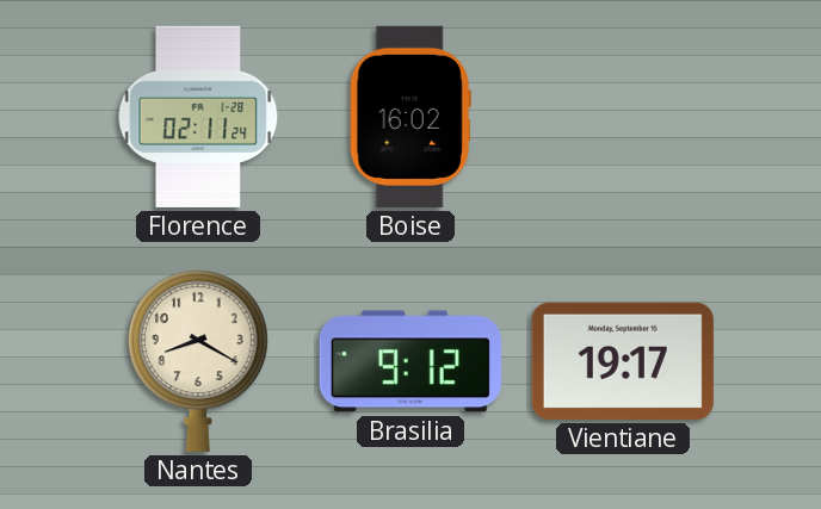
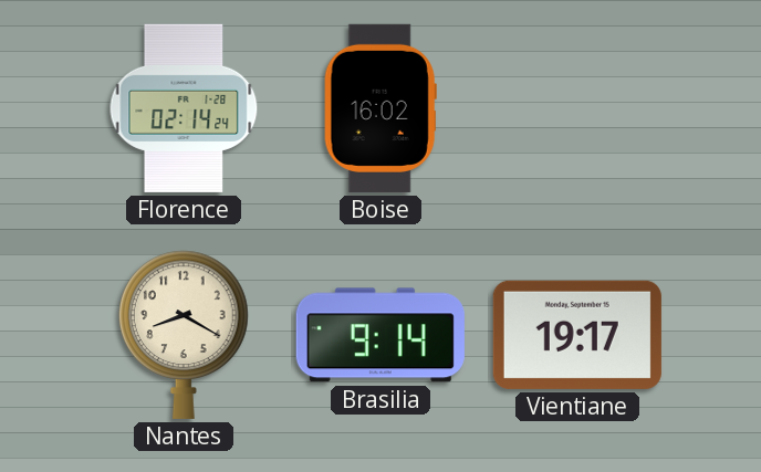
Florence: 02:11 -> 02:14
Brasilia: 9:12 -> 9:14
